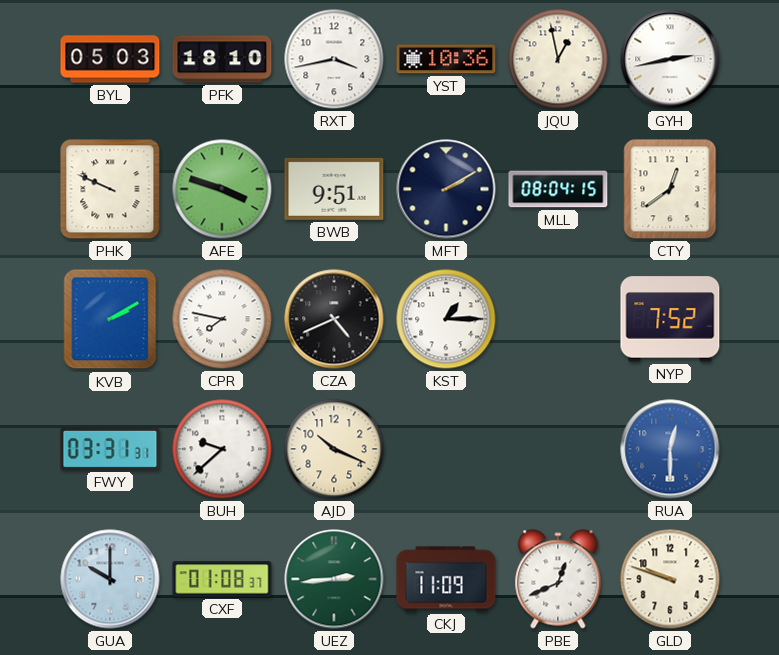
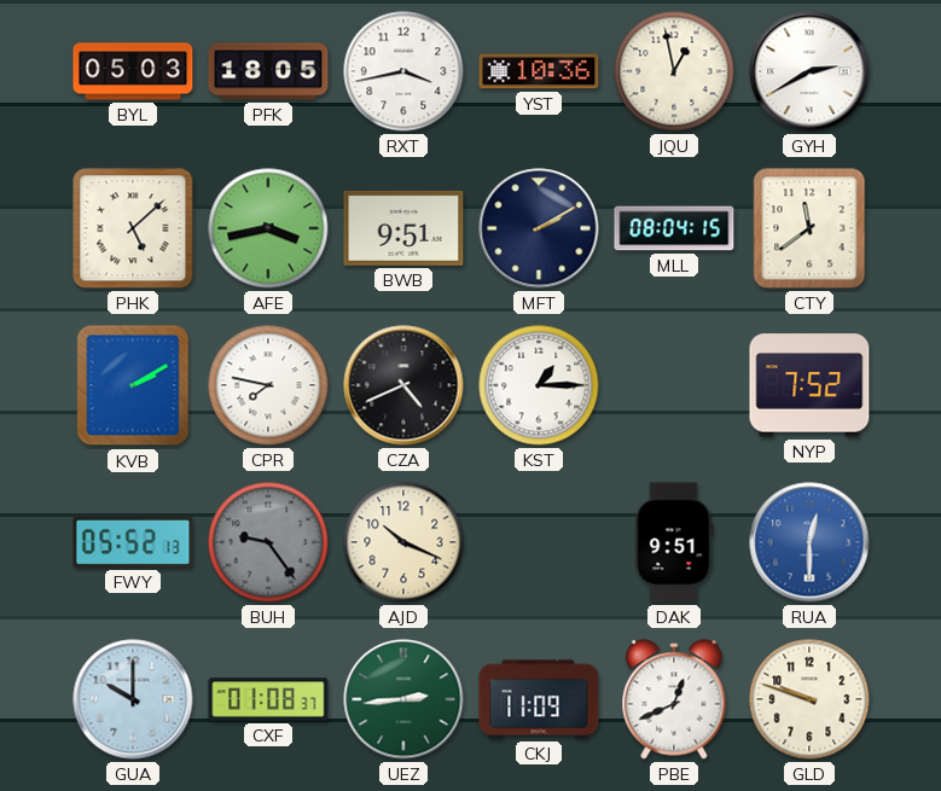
PFK: 18:10 -> 18:05
GYH: 2:43 -> 2:40
PHK: 9:49 -> 5:08
AFE: 3:48 -> 3:43
CTY: 12:39 -> 11:39
FWY: 03:31 -> 05:52
BUH: 9:38 -> 9:24
BUH dial: white -> grey
DAK: none -> 9:51
